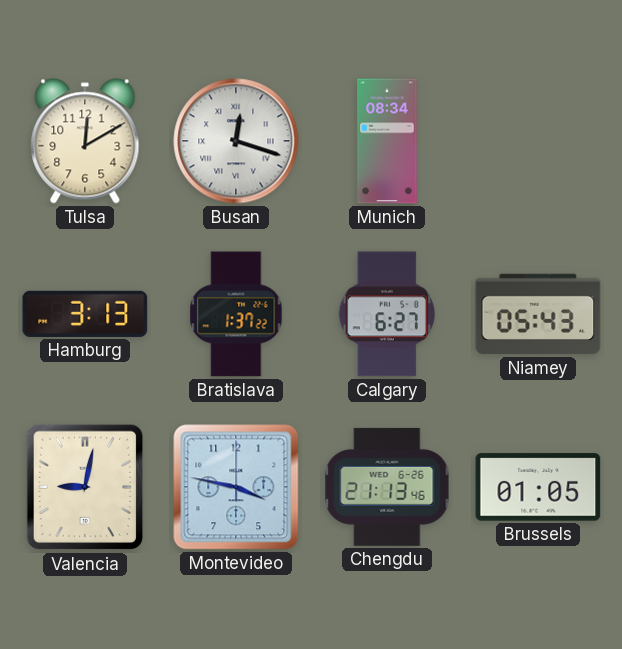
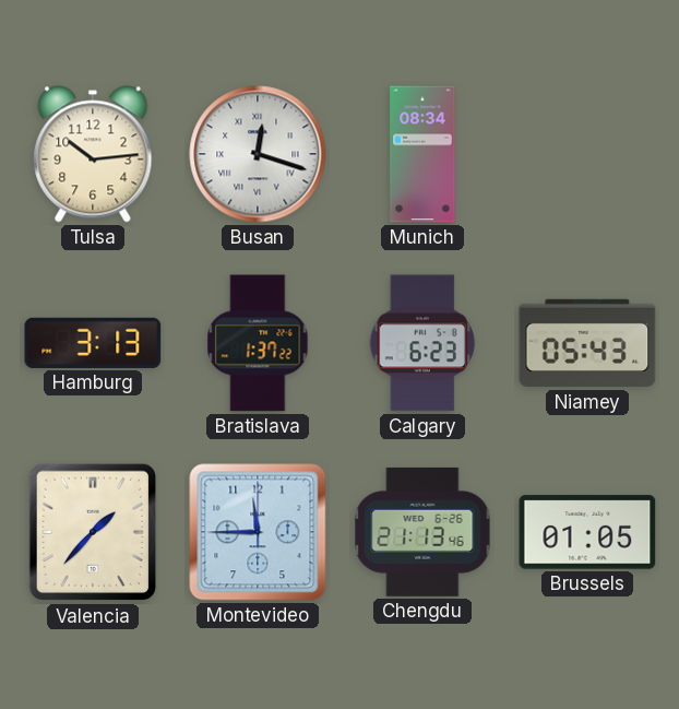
Tulsa: 12:10 -> 10:14
Calgary: 6:27 -> 6:23
Valencia: 9:02 -> 1:37
Montevideo: 3:47 -> 11:45
